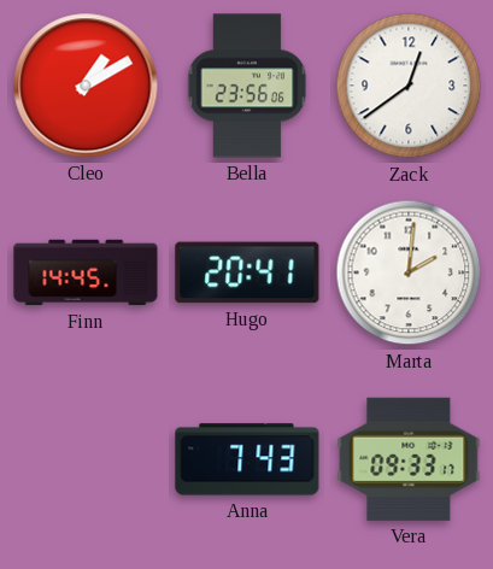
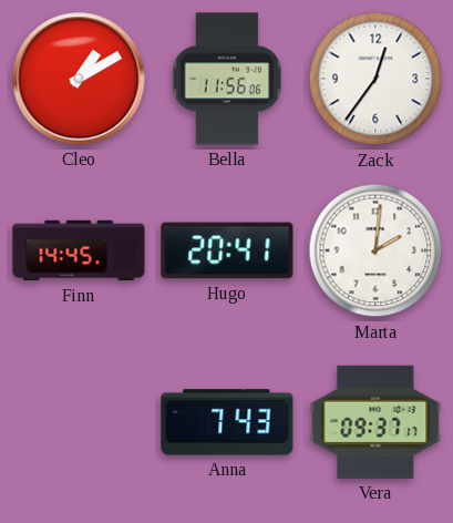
Bella: 23:56 -> 11:56
Zack: 12:39 -> 12:36
Vera: 09:33 -> 09:37
